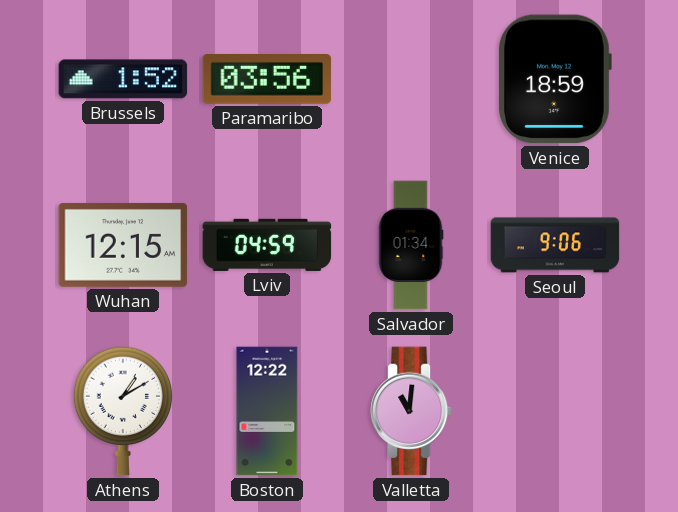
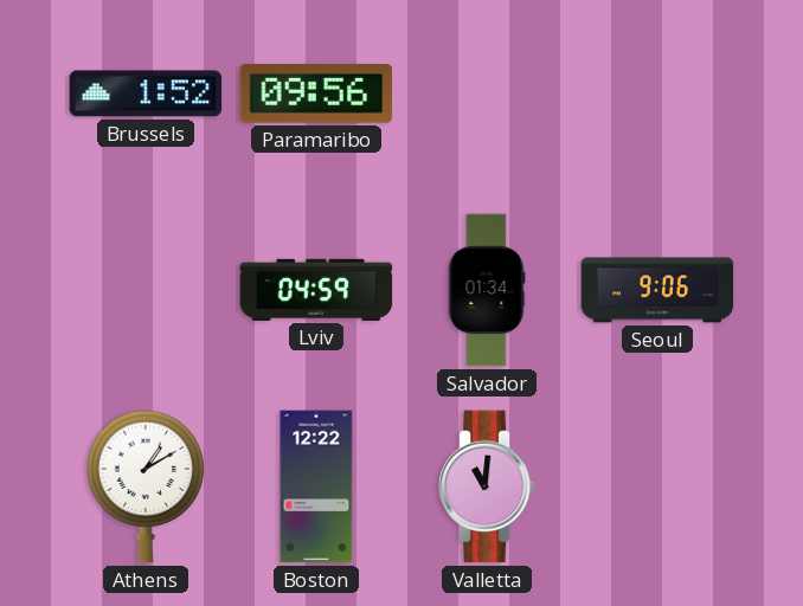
Paramaribo: 03:56 -> 09:56
Venice: 18:59 -> none
Wuhan: 12:15 -> none
